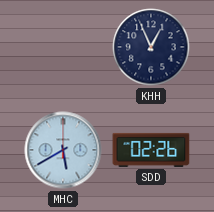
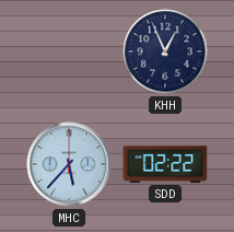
MHC: 5:40 -> 5:37
SDD: 02:26 -> 02:22
